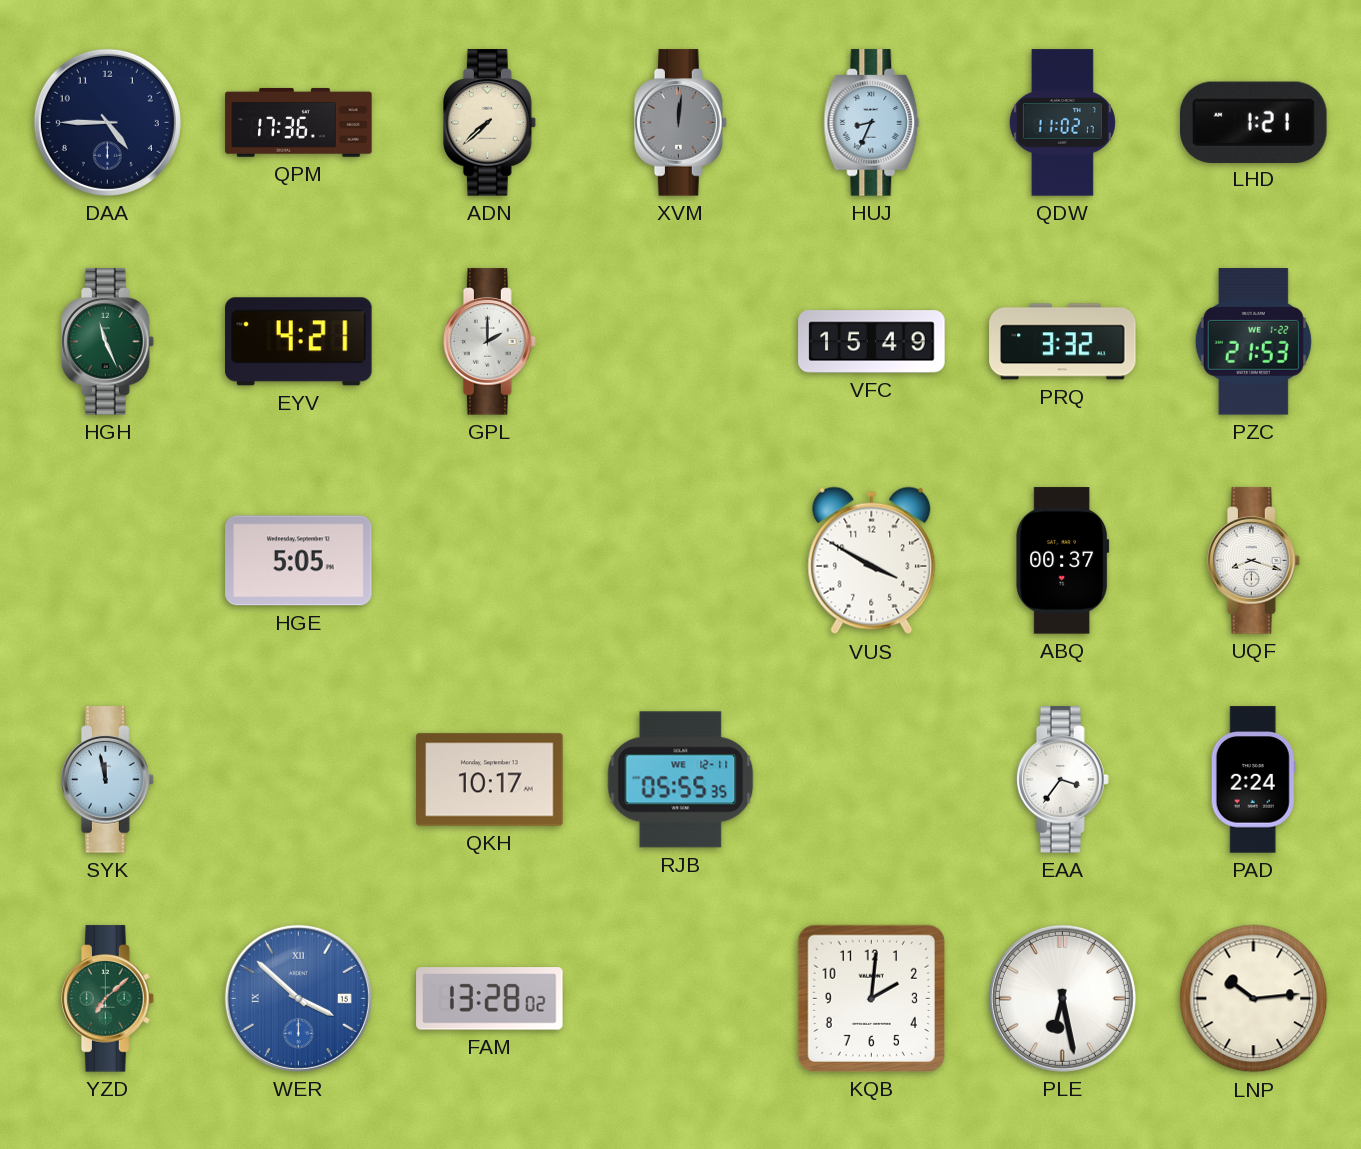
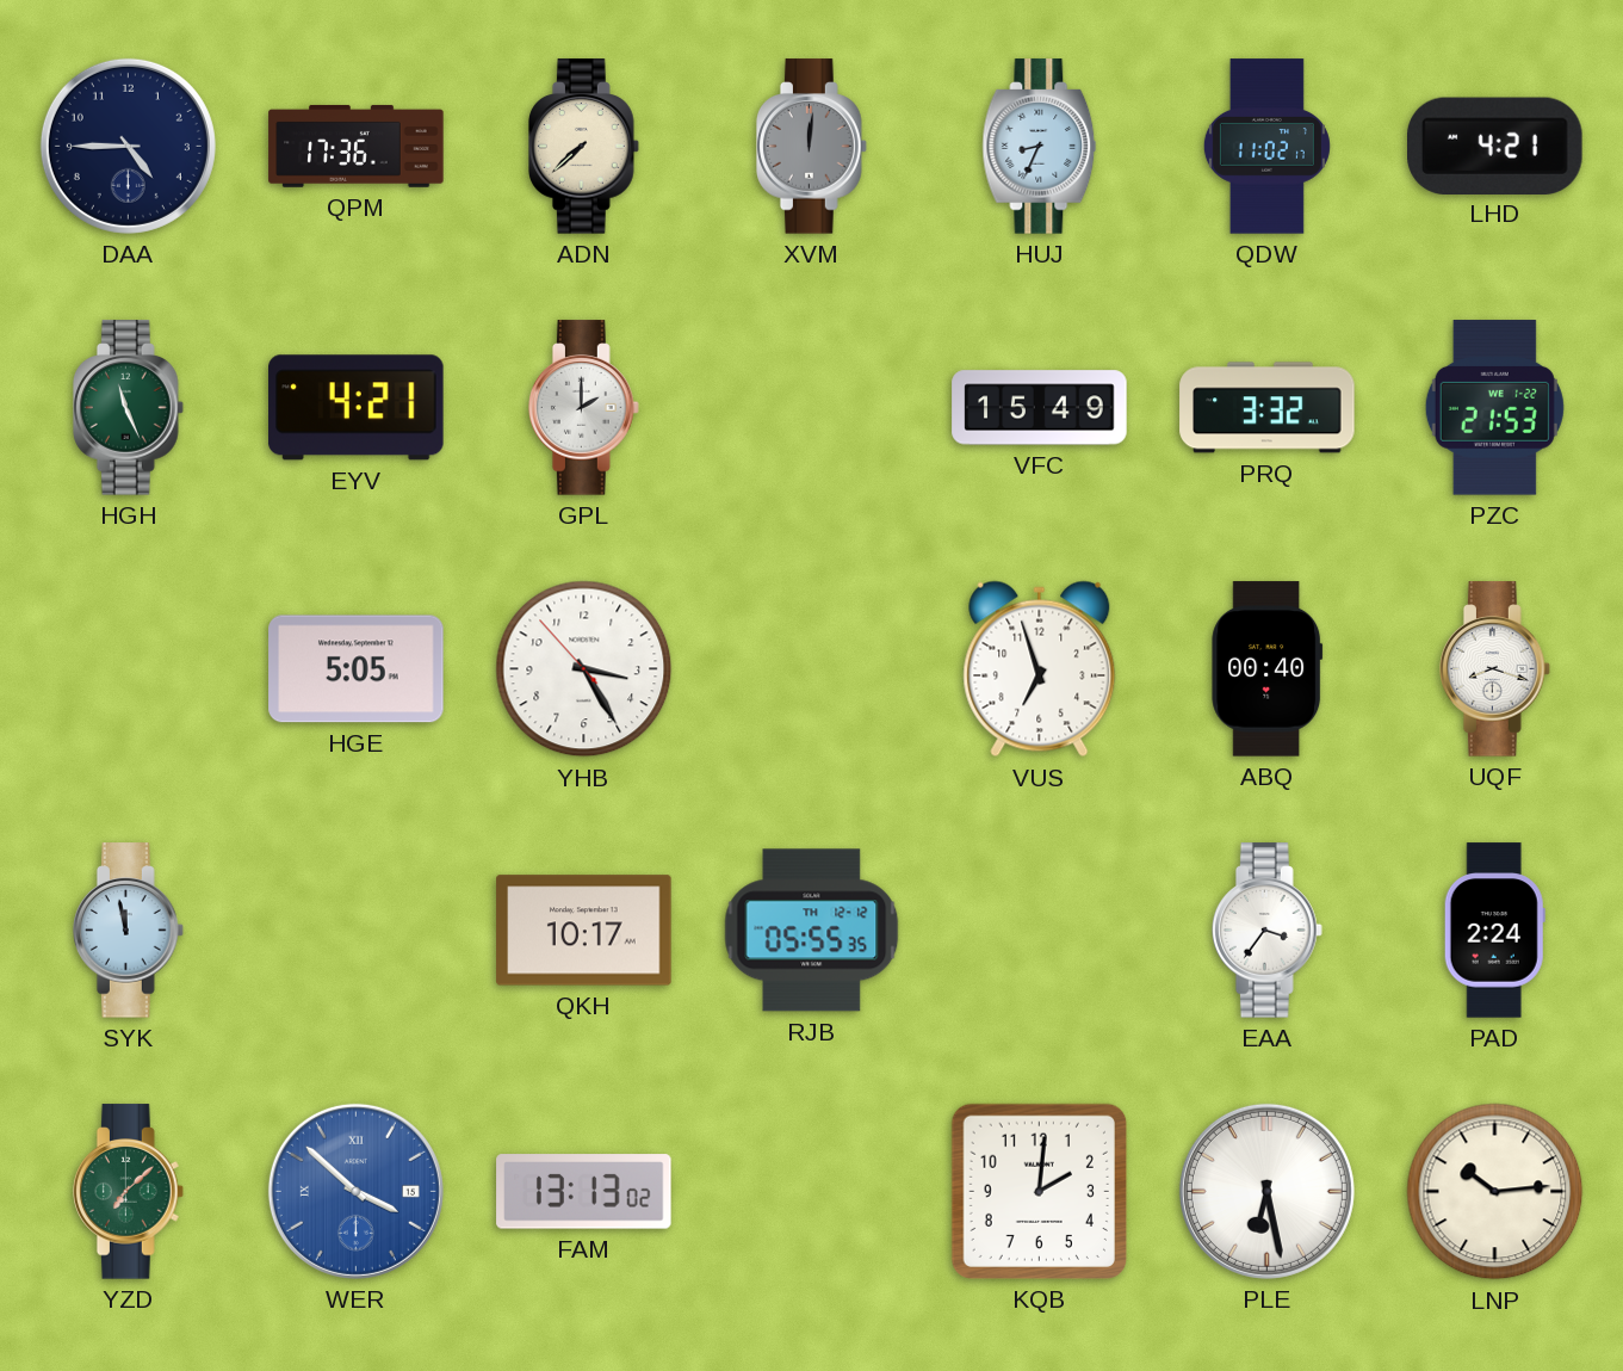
LHD: 1:21 -> 4:21
YHB: none -> 3:24
VUS: 3:50 -> 6:57
ABQ: 00:37 -> 00:40
RJB date: WE 12-11 -> TH 12-12
FAM: 13:28 -> 13:13
